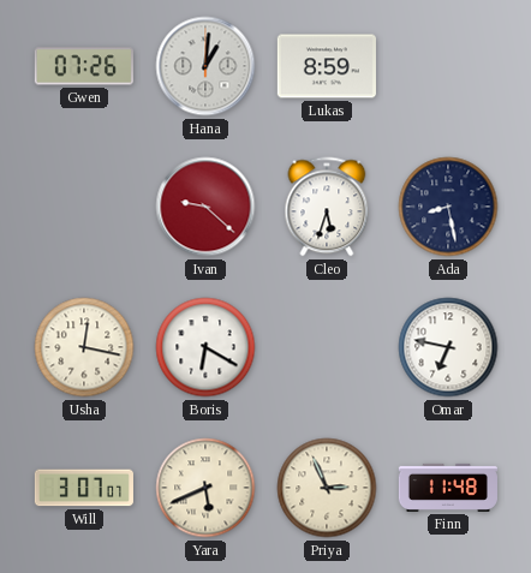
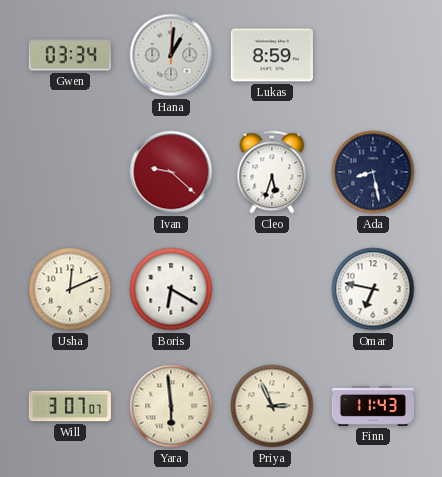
Gwen: 07:26 -> 03:34
Usha: 12:17 -> 12:11
Yara: 5:41 -> 5:59
Finn: 11:48 -> 11:43
